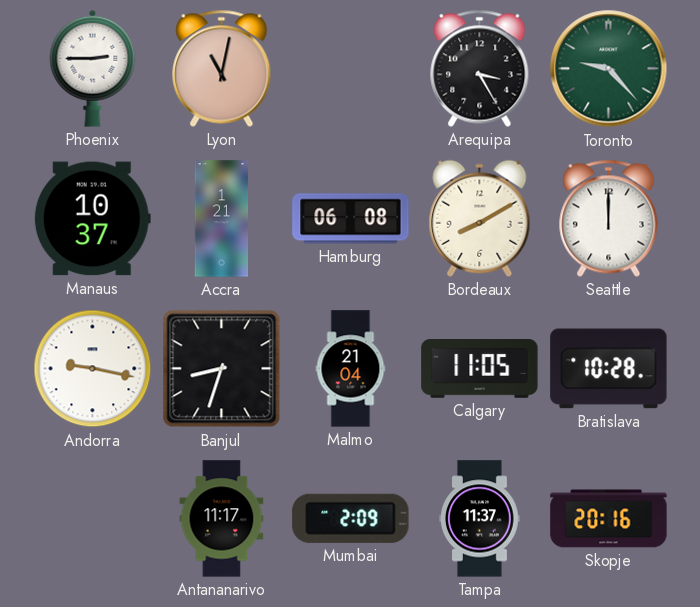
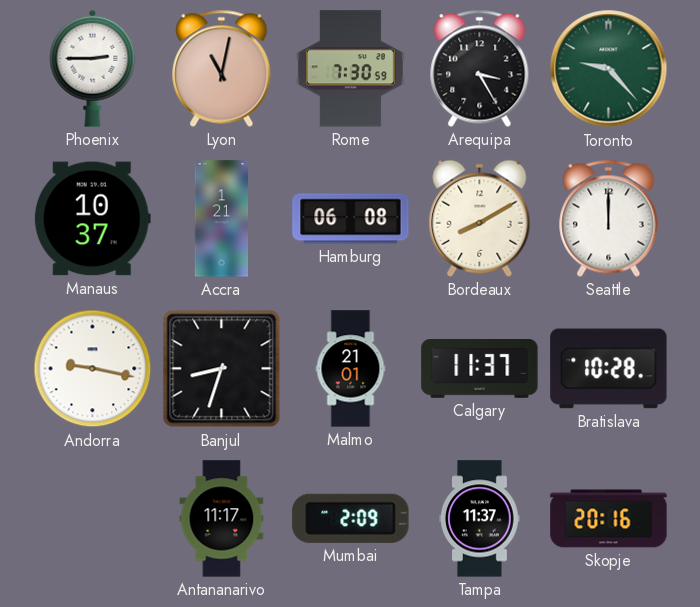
Rome: none -> 7:30
Malmo: 21:04 -> 21:01
Calgary: 11:05 -> 11:37
